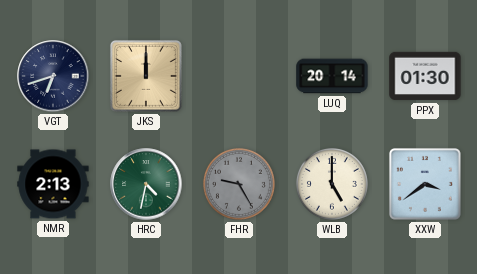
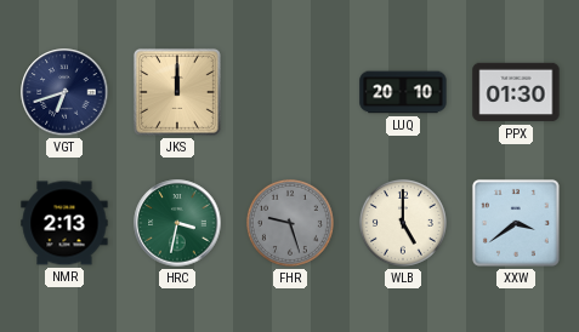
LUQ: 20:14 -> 20:10
HRC: 4:32 -> 3:32
FHR: 9:25 -> 9:27
